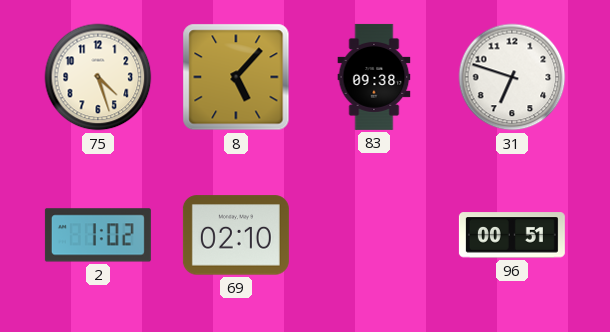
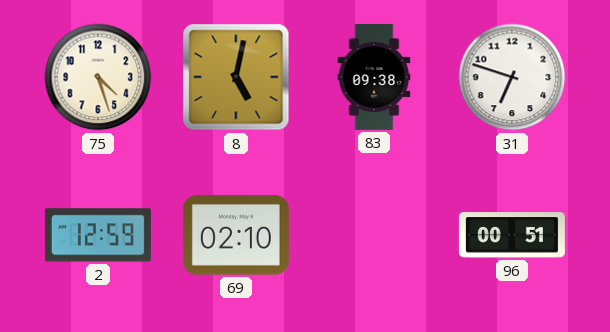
8: 5:07 -> 5:02
2: 1:02 -> 12:59
